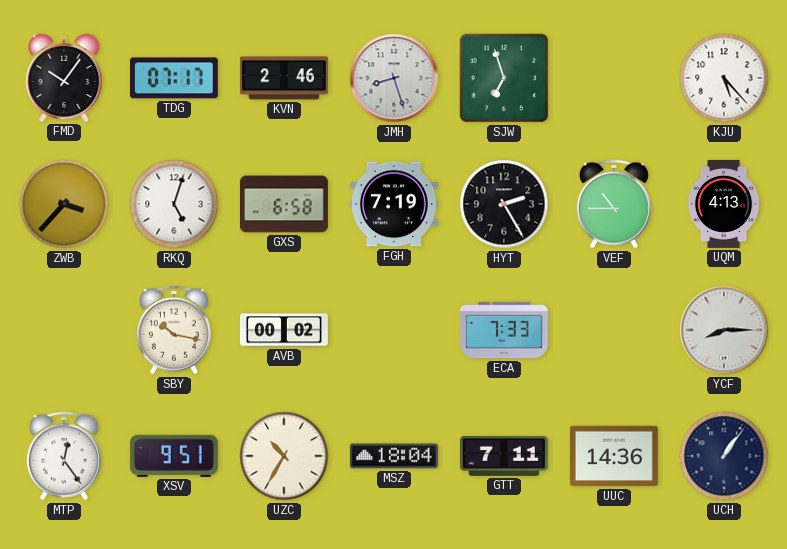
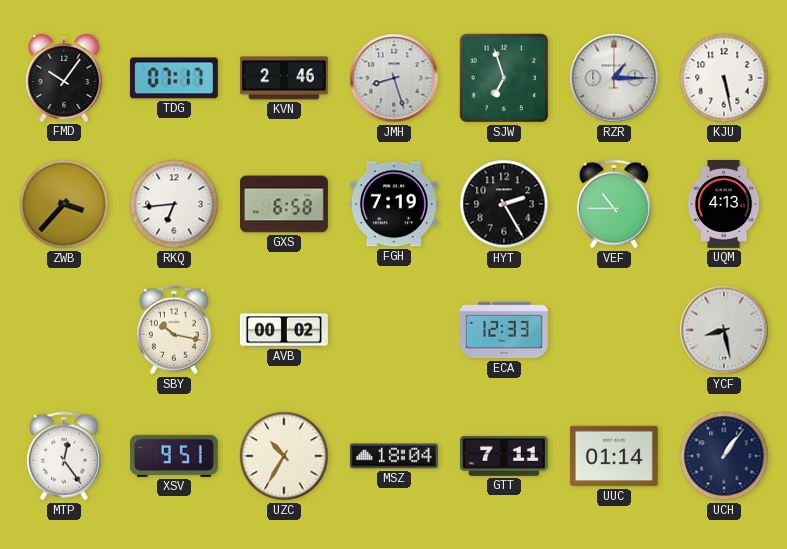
RZR: none -> 1:15
KJU: 5:23 -> 5:28
RKQ: 5:03 -> 6:44
ECA: 7:33 -> 12:33
YCF: 8:15 -> 8:28
UUC: 14:36 -> 01:14
